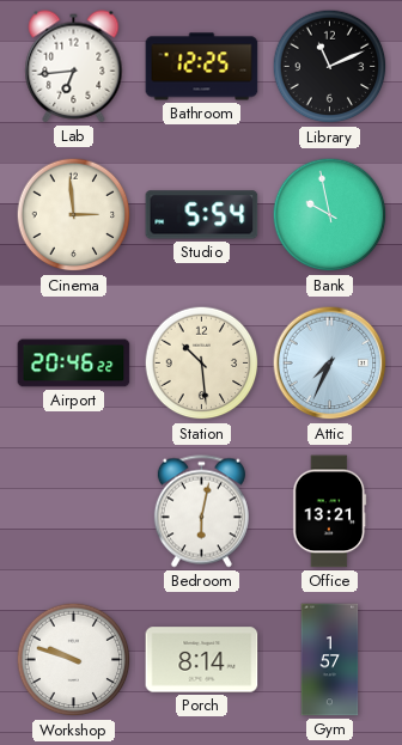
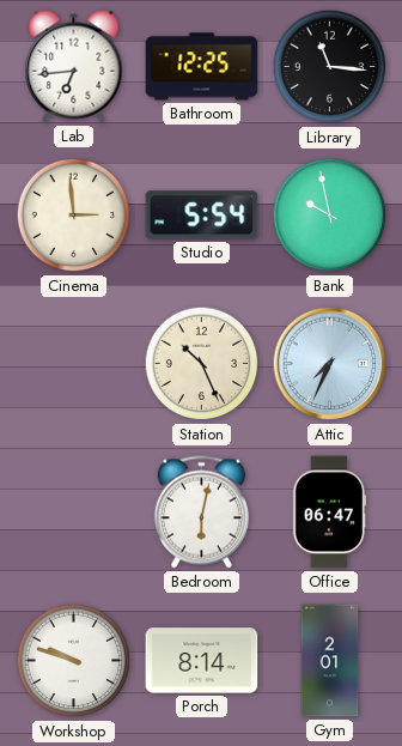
Library: 11:11 -> 11:16
Airport: 20:46 -> none
Station: 10:29 -> 10:26
Office: 13:21 -> 06:47
Gym: 1:57 -> 2:01
